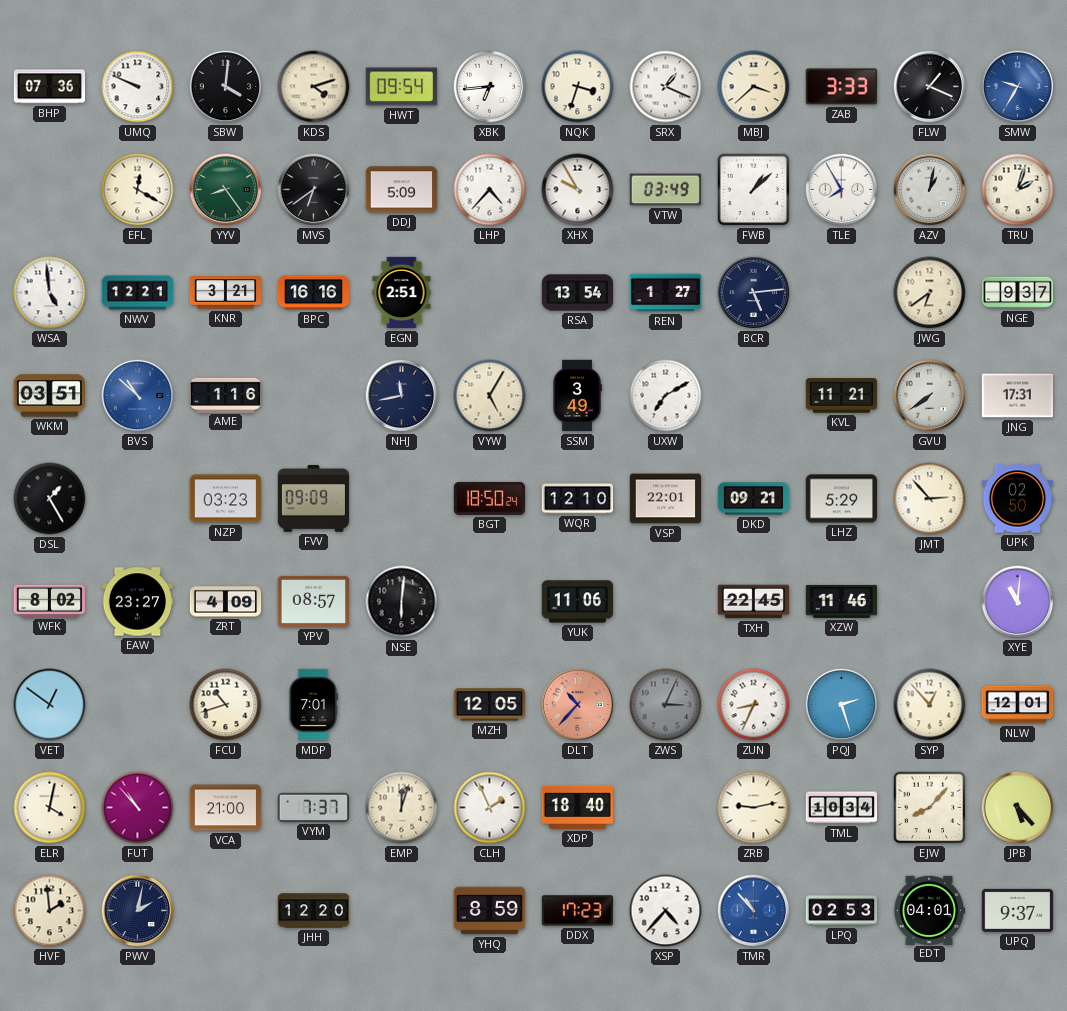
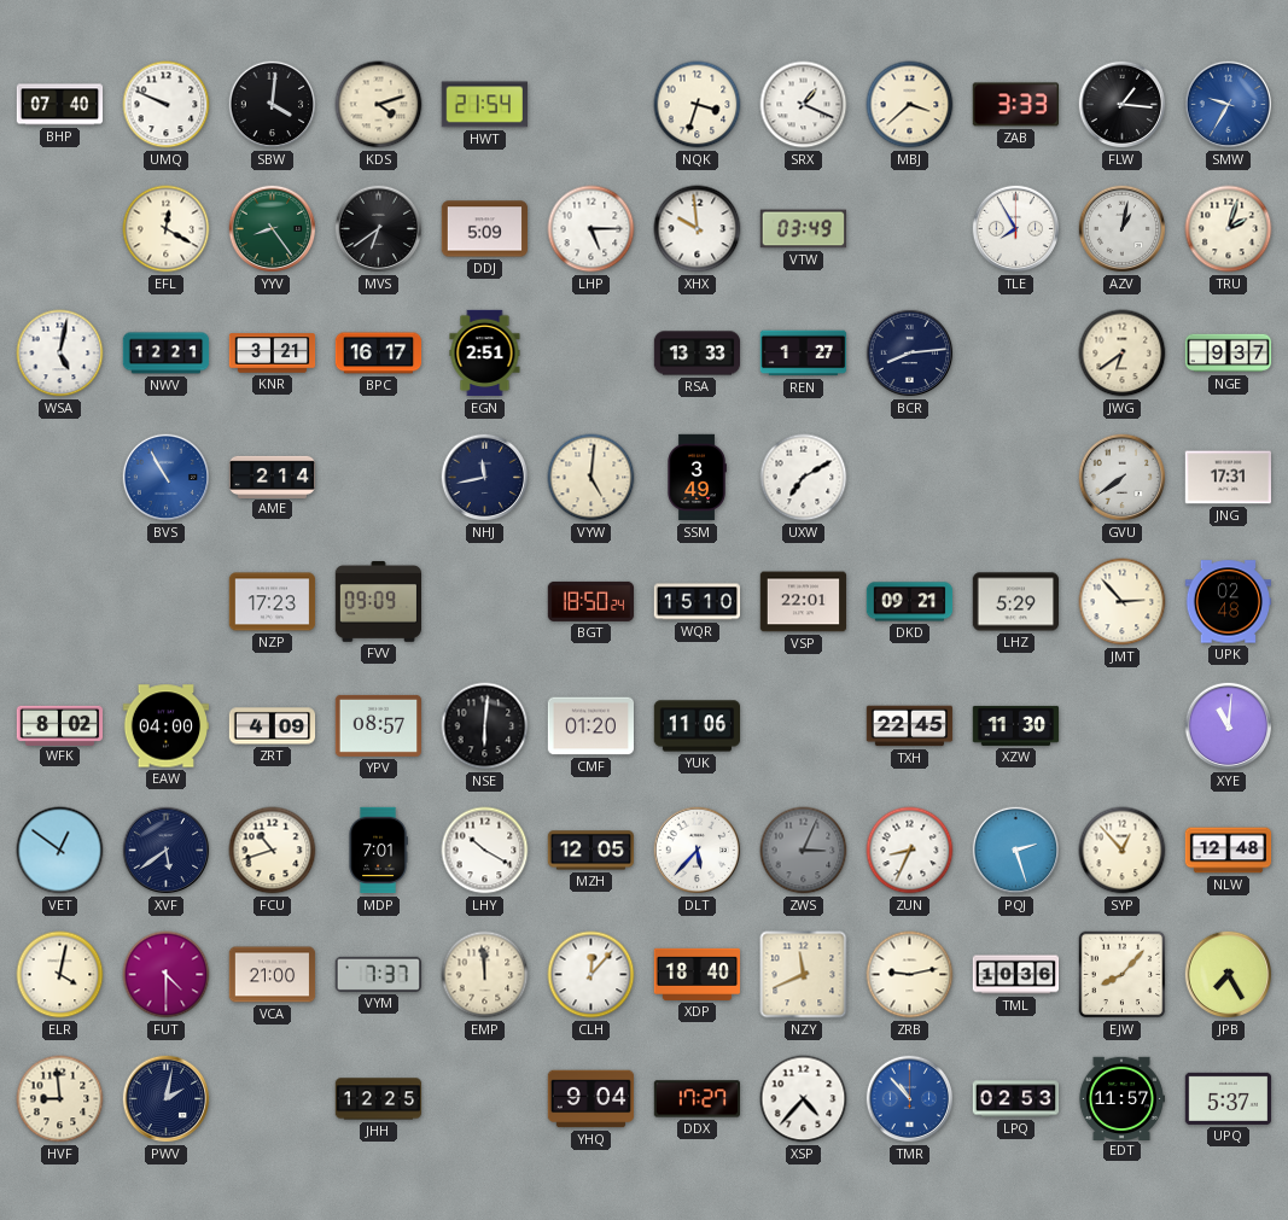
BHP: 07:36 -> 07:40
HWT: 09:54 -> 21:54
XBK: 6:44 -> none
FLW: 1:19 -> 1:16
LHP: 4:37 -> 5:15
XHX: 9:55 -> 9:59
FWB: 1:08 -> none
WSA: 4:59 -> 5:02
BPC: 16:16 -> 16:17
RSA: 13:54 -> 13:33
BCR: 5:14 -> 8:14
WKM: 03:51 -> none
BVS: 10:52 -> 10:55
AME: 1:16 -> 2:14
VYW: 5:05 -> 5:01
KVL: 11:21 -> none
DSL: 1:25 -> none
NZP: 03:23 -> 17:23
WQR: 12:10 -> 15:10
UPK: 02:50 -> 02:48
EAW: 23:27 -> 04:00
CMF: none -> 01:20
XZW: 11:46 -> 11:30
XVF: none -> 5:39
LHY: none -> 10:20
DLT: 10:37 -> 5:37
DLT dial: salmon -> white
NLW: 12:01 -> 12:48
FUT: 10:53 -> 4:30
EMP: 12:03 -> 11:59
CLH: 1:56 -> 12:07
NZY: none -> 11:41
TML: 10:34 -> 10:36
JPB: 5:23 -> 7:25
HVF: 1:59 -> 8:59
JHH: 12:20 -> 12:25
YHQ: 8:59 -> 9:04
DDX: 17:23 -> 17:27
EDT: 04:01 -> 11:57
UPQ: 9:37 -> 5:37
